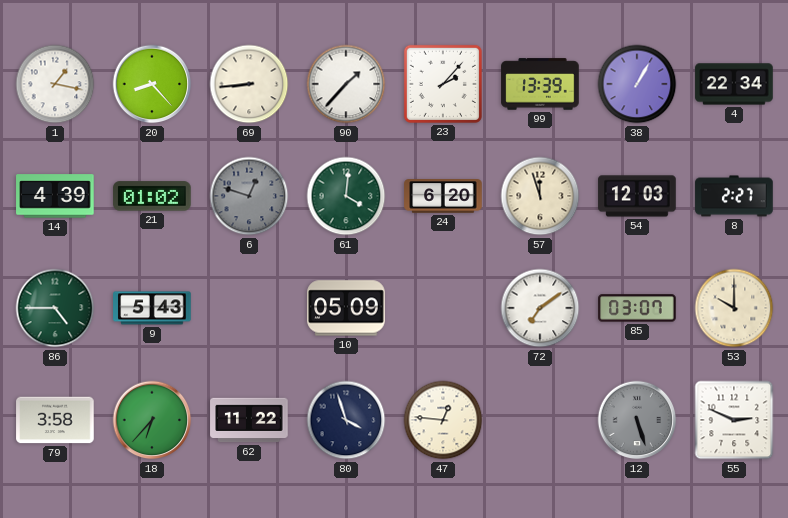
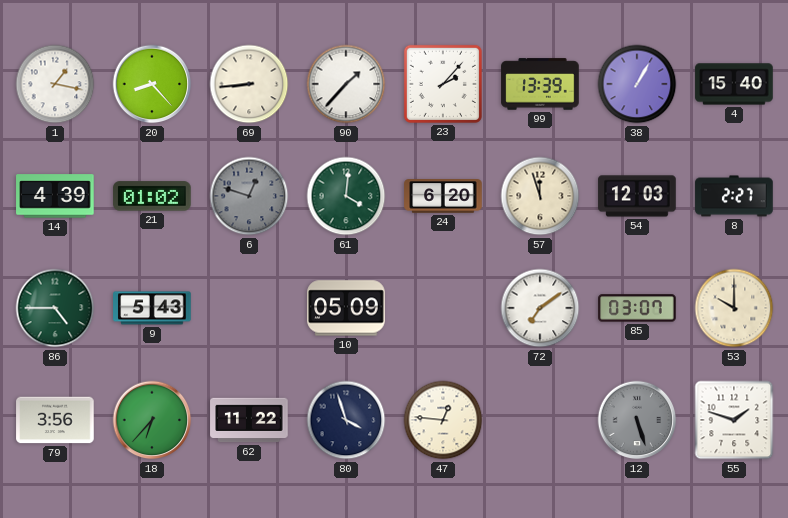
4: 22:34 -> 15:40
79: 3:58 -> 3:56
55: 2:49 -> 1:48
